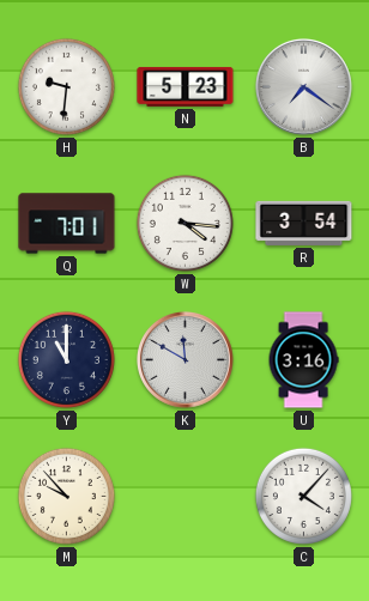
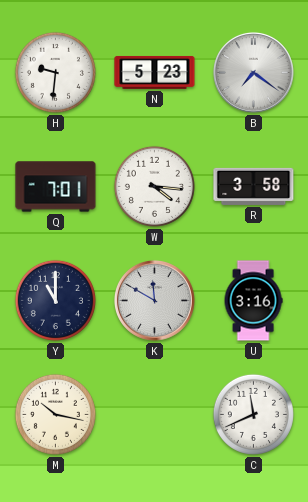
R: 3:54 -> 3:58
M: 9:53 -> 10:17
C: 4:07 -> 11:41
